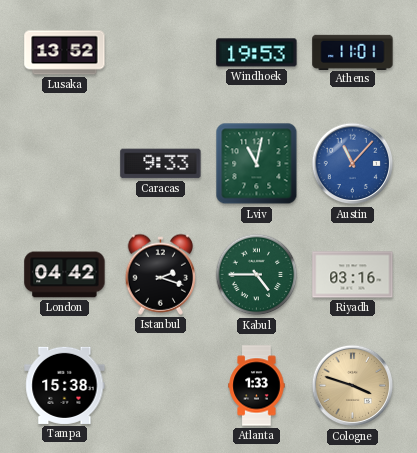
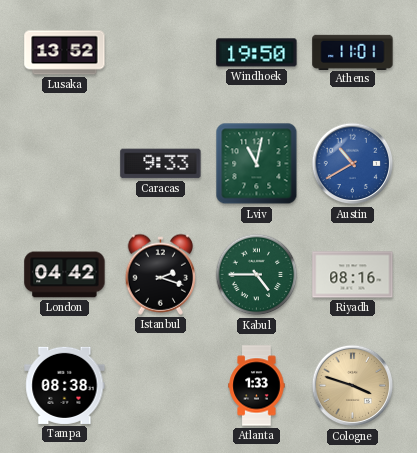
Windhoek: 19:53 -> 19:50
Austin: 11:07 -> 10:40
Riyadh: 03:16 -> 08:16
Tampa: 15:38 -> 08:38
